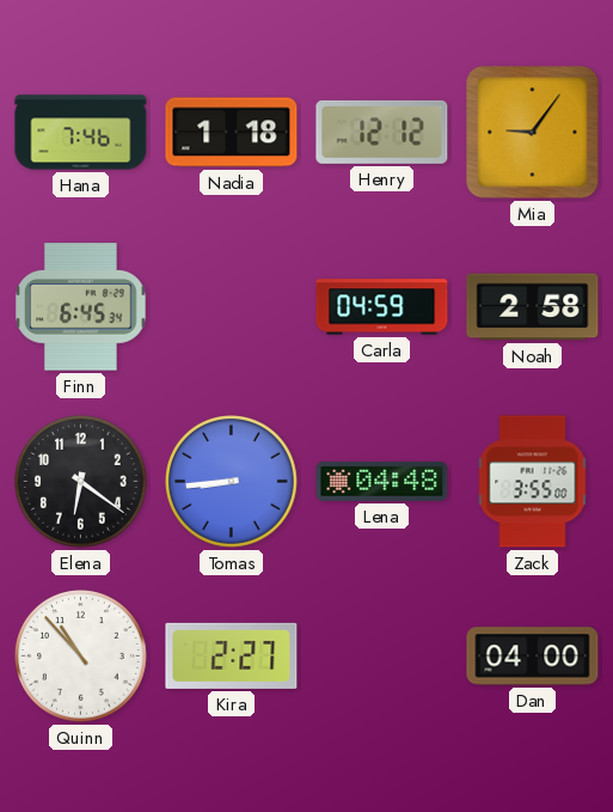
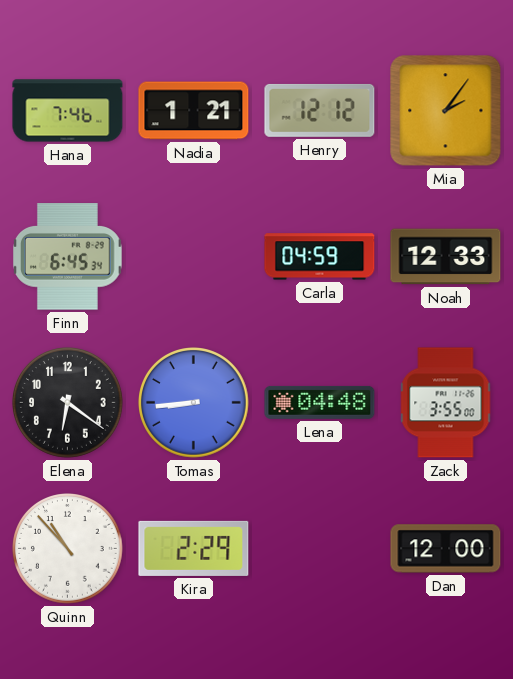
Nadia: 1:18 -> 1:21
Mia: 9:06 -> 2:06
Noah: 2:58 -> 12:33
Kira: 2:27 -> 2:29
Dan: 04:00 -> 12:00
